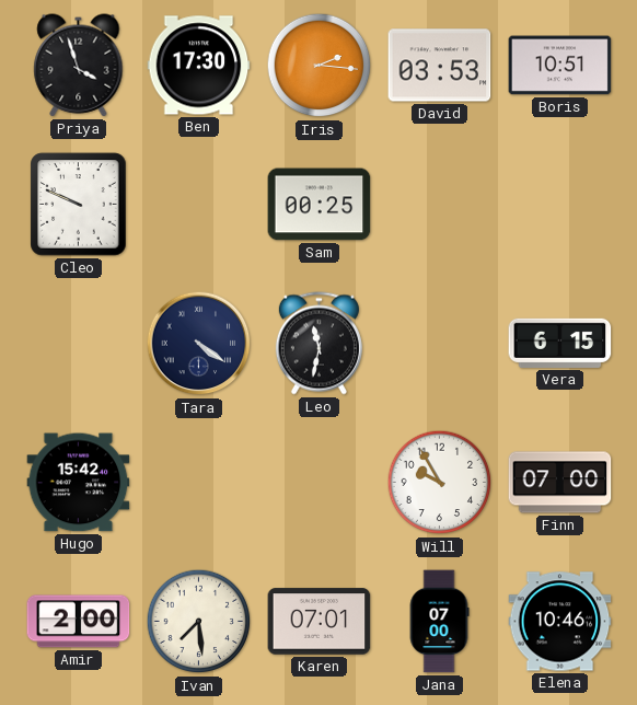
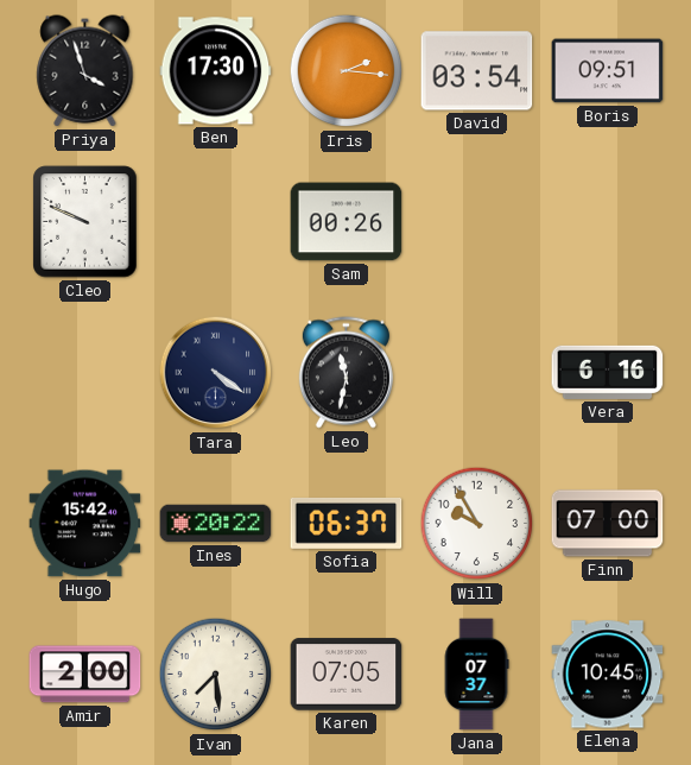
David: 03:53 -> 03:54
Boris: 10:51 -> 09:51
Sam: 00:25 -> 00:26
Vera: 6:15 -> 6:16
Ines: none -> 20:22
Sofia: none -> 06:37
Karen: 07:01 -> 07:05
Jana: 07:00 -> 07:37
Elena: 10:46 -> 10:45
